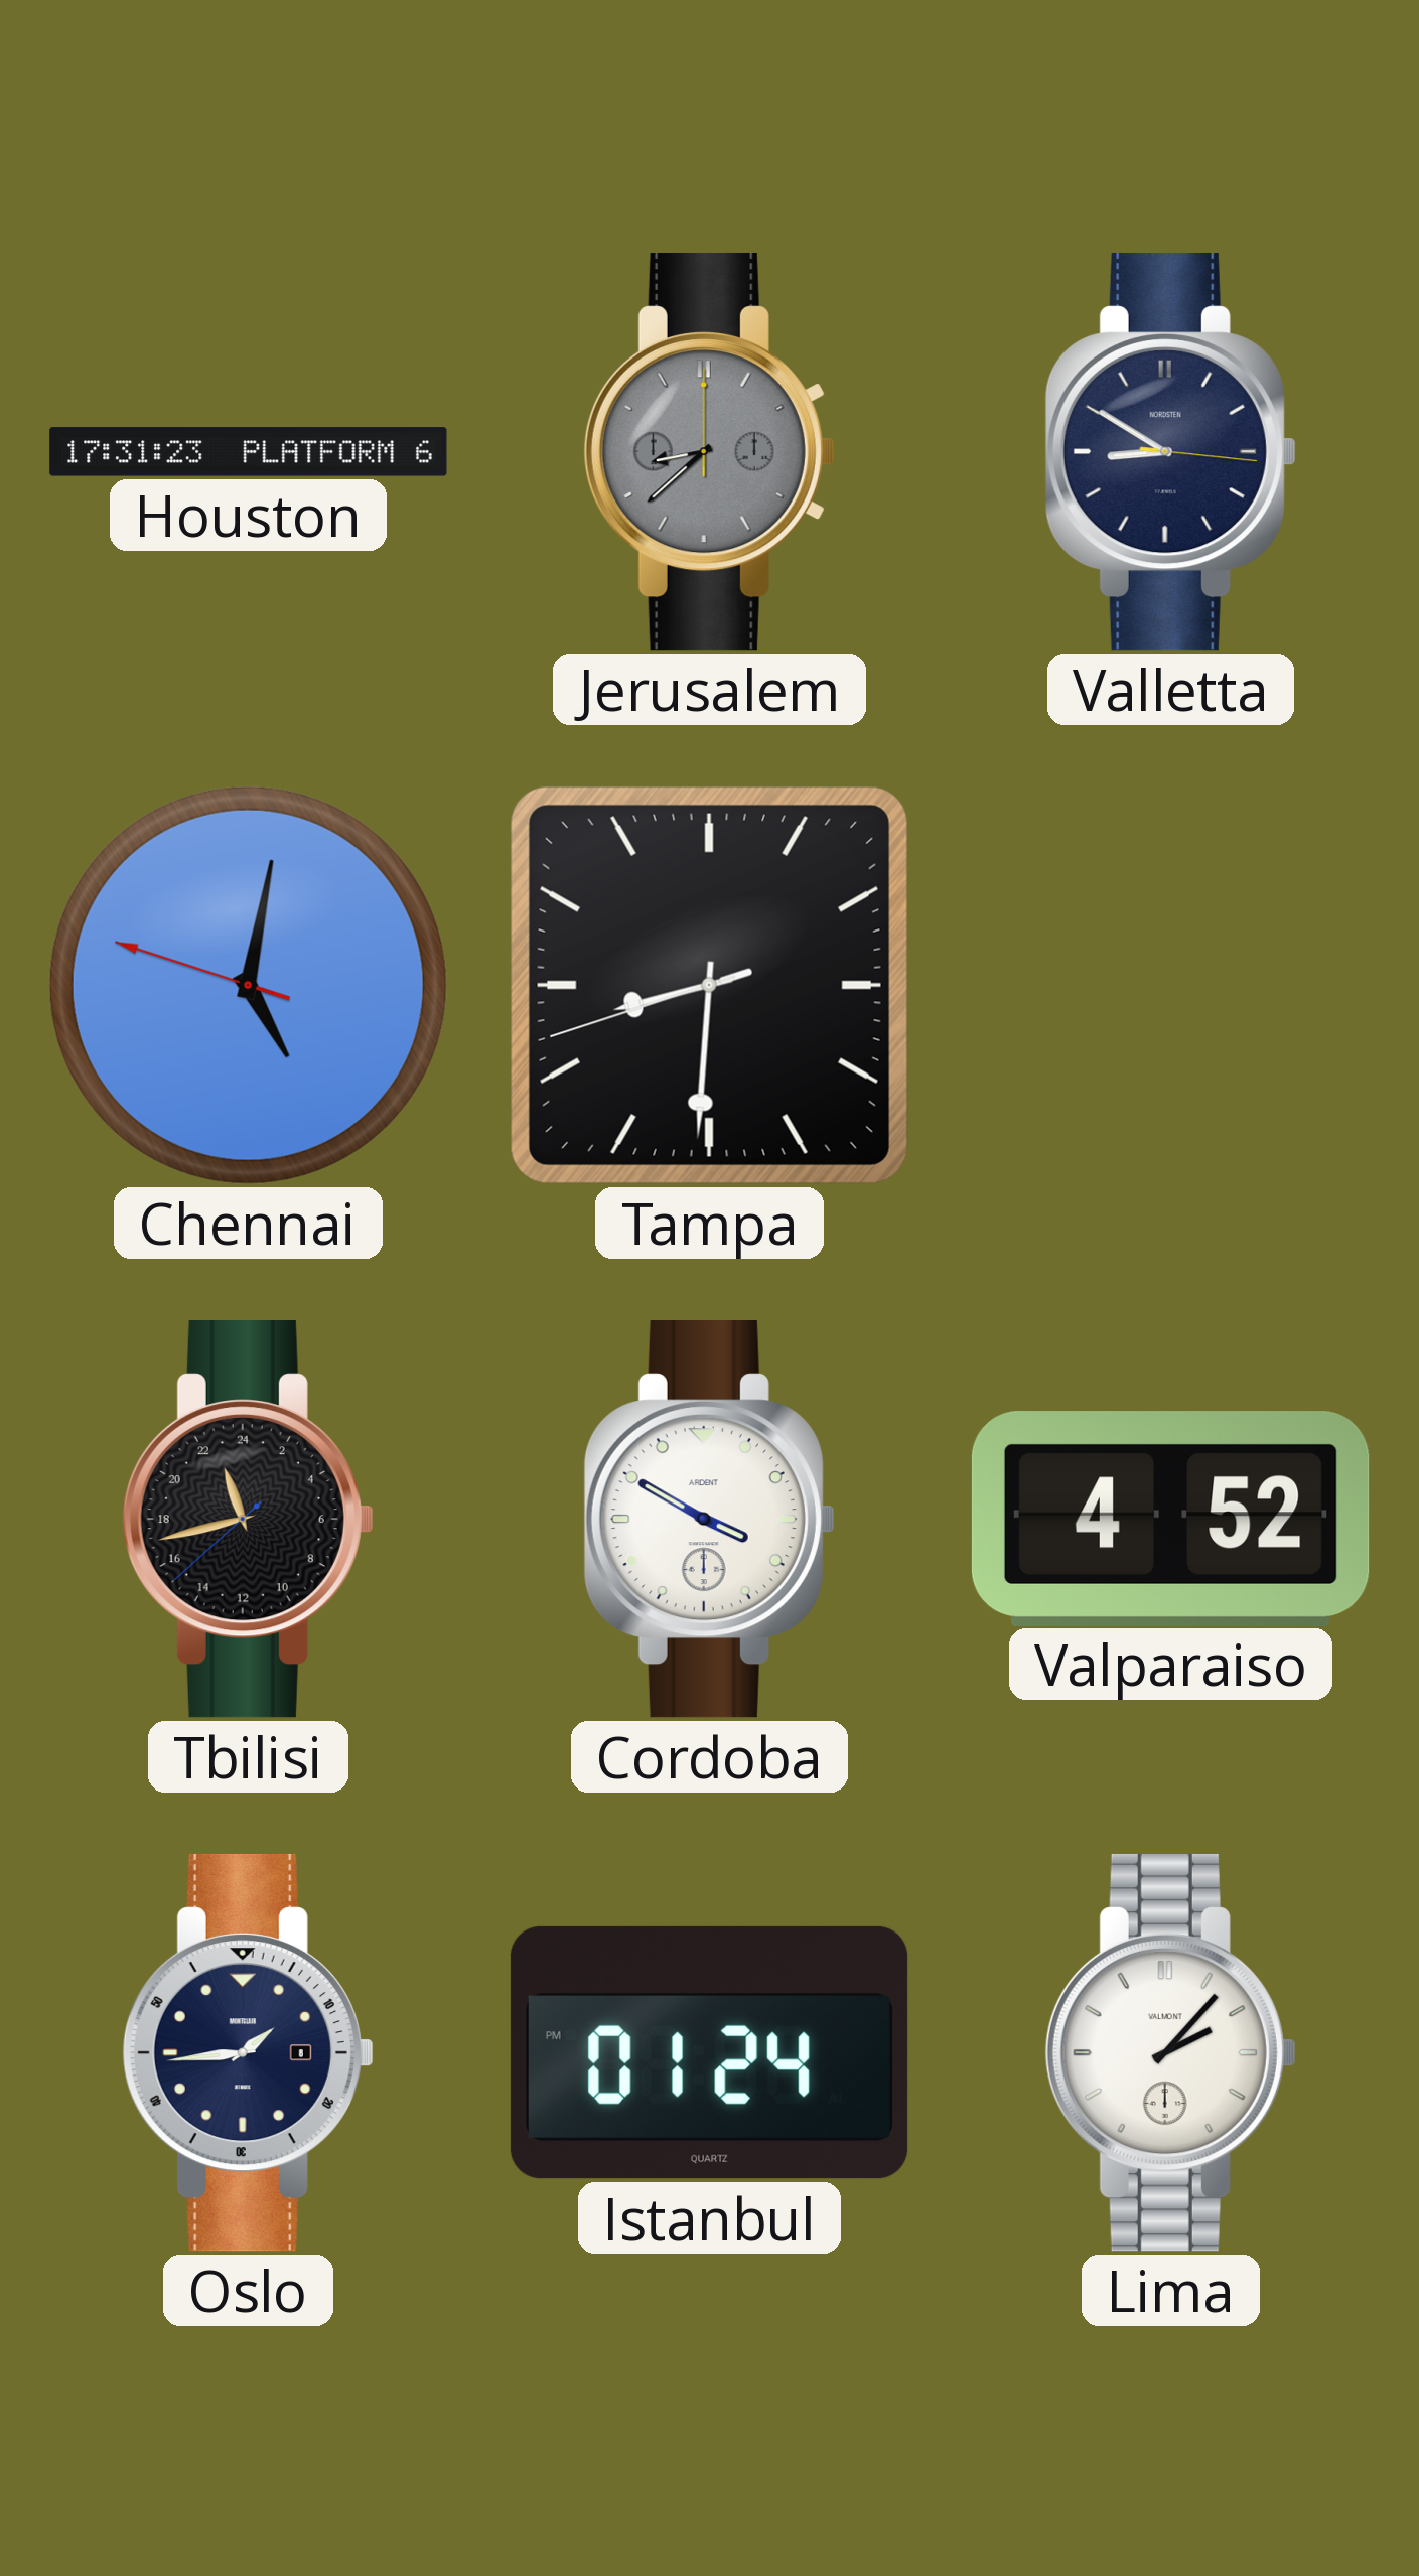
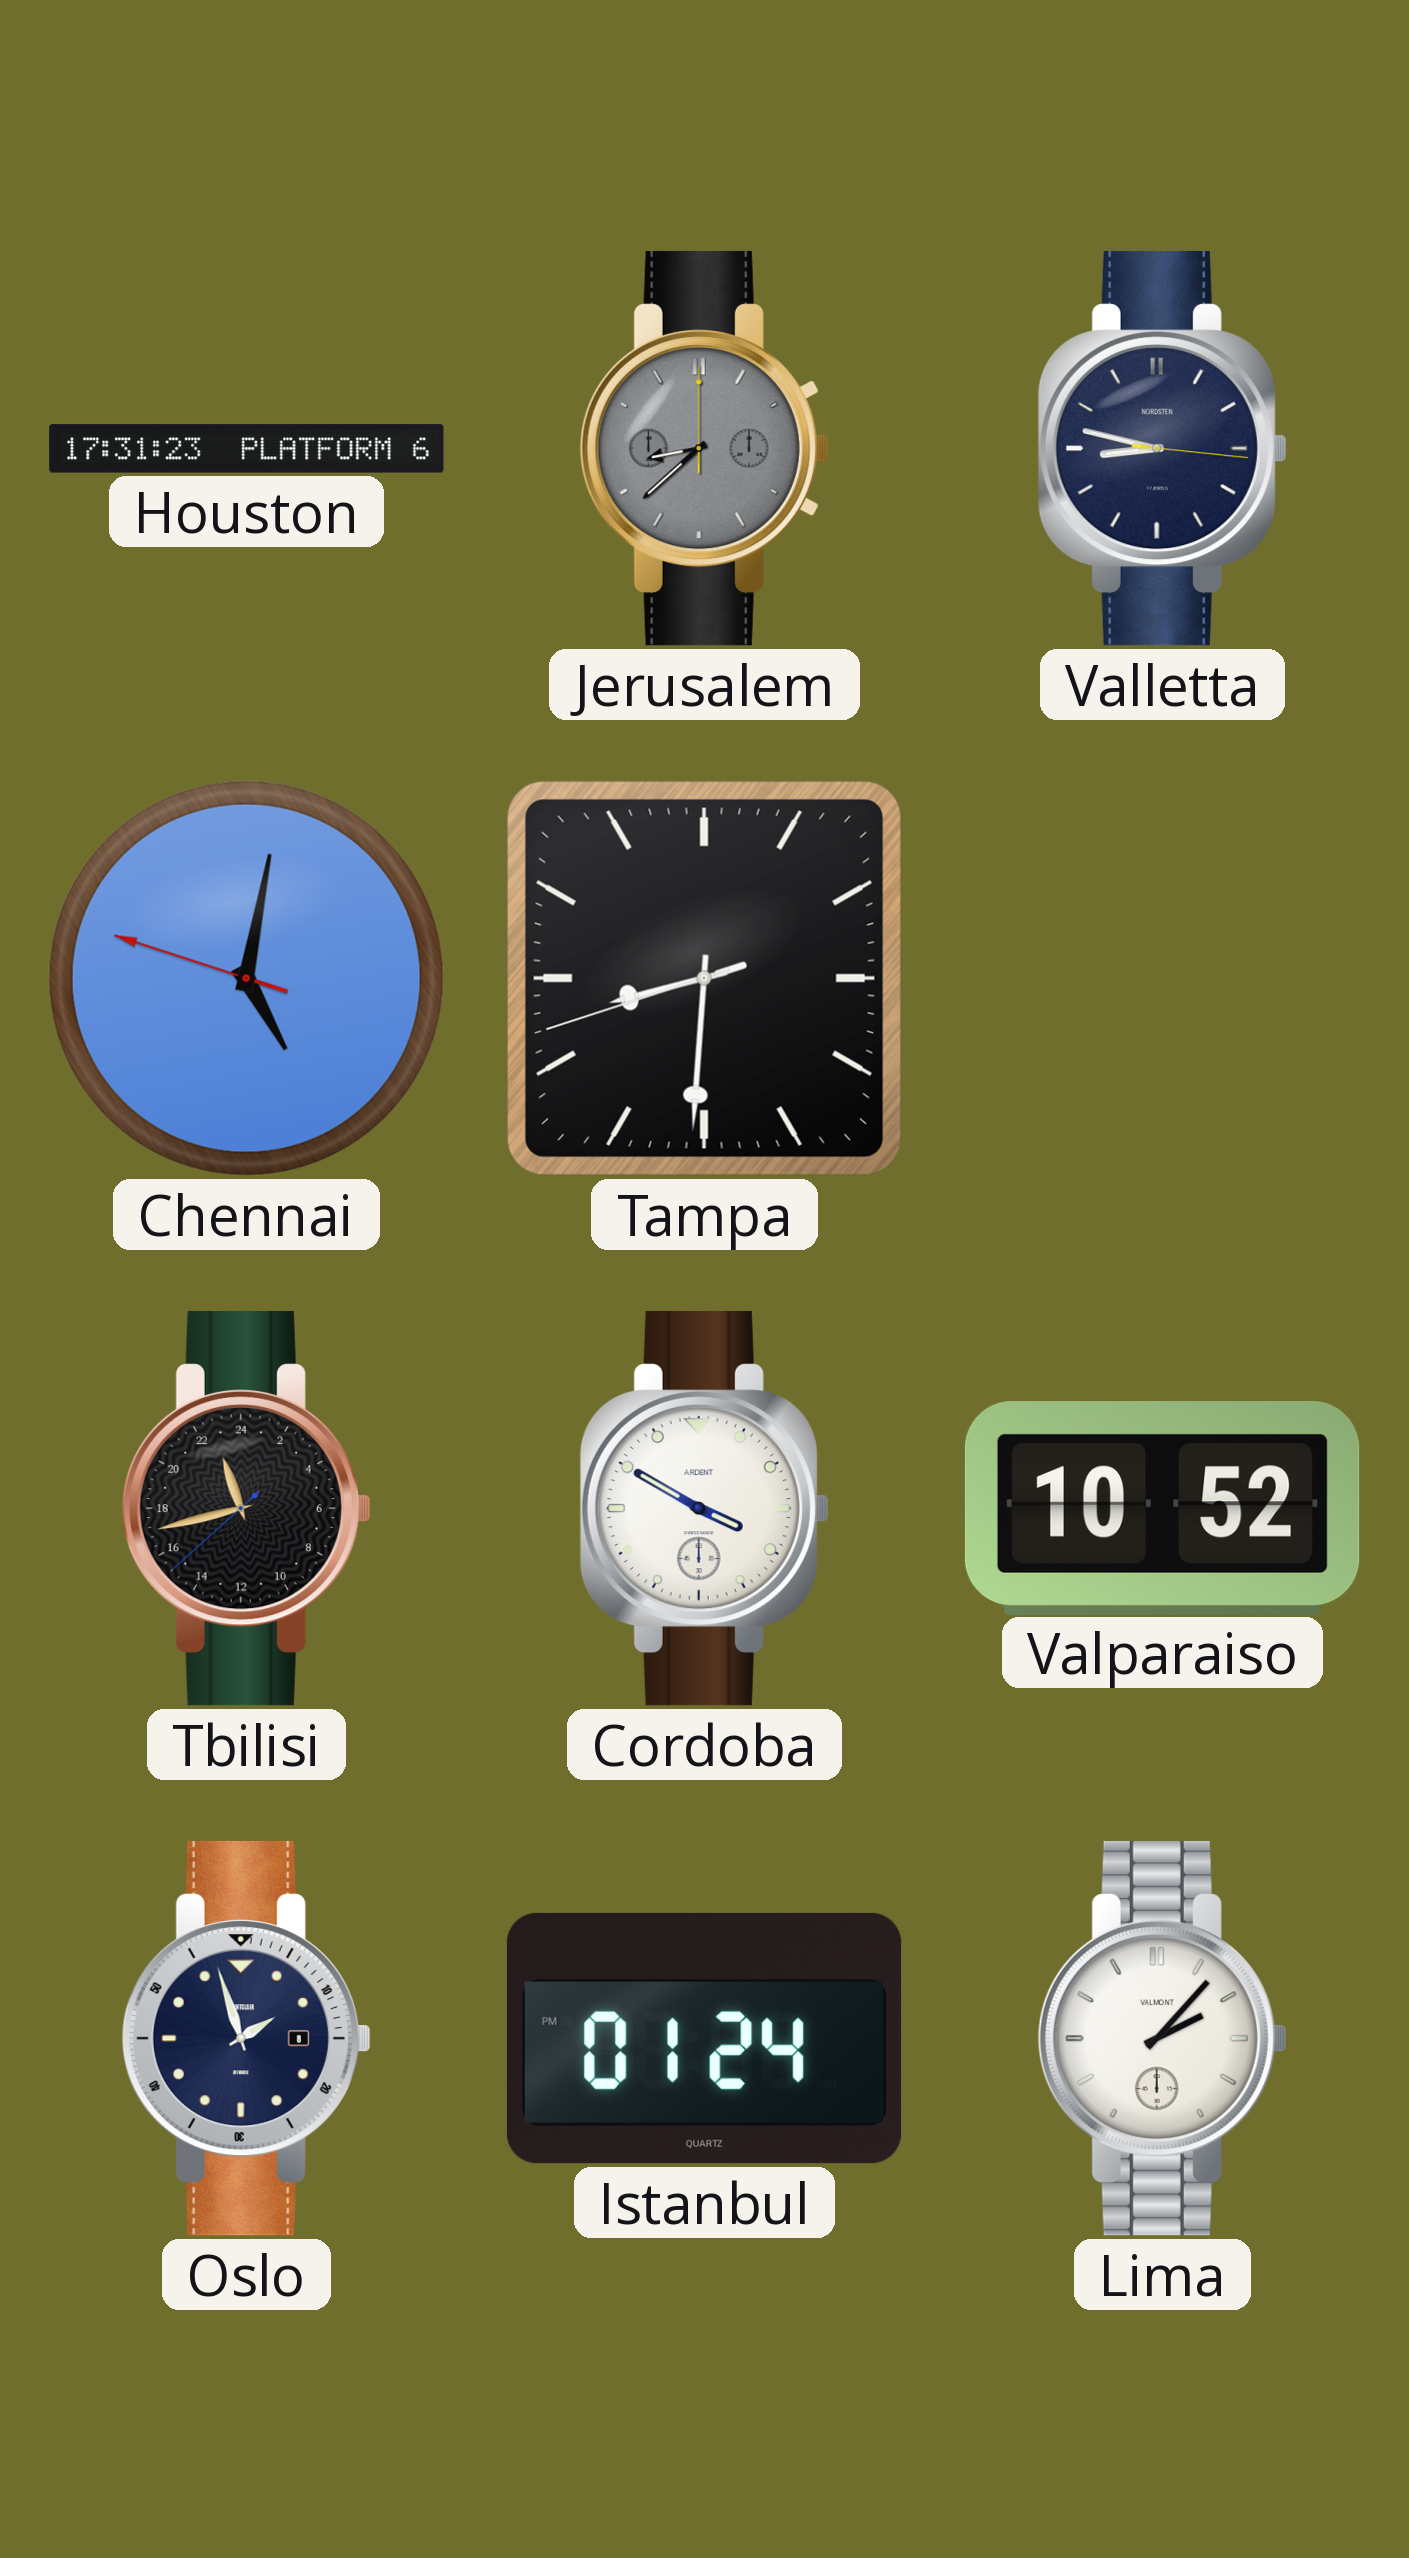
Valletta: 8:50 -> 8:47
Valparaiso: 4:52 -> 10:52
Oslo: 1:44 -> 1:57
